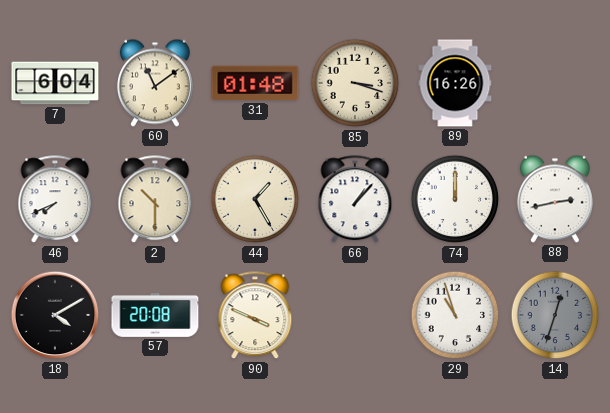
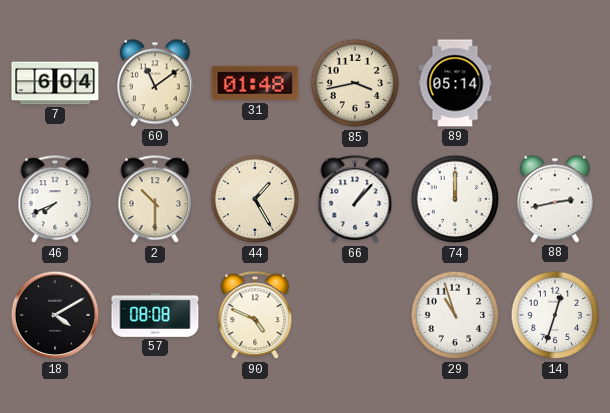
85: 3:18 -> 3:43
89: 16:26 -> 05:14
57: 20:08 -> 08:08
90: 3:49 -> 4:49
14 dial: grey -> white
